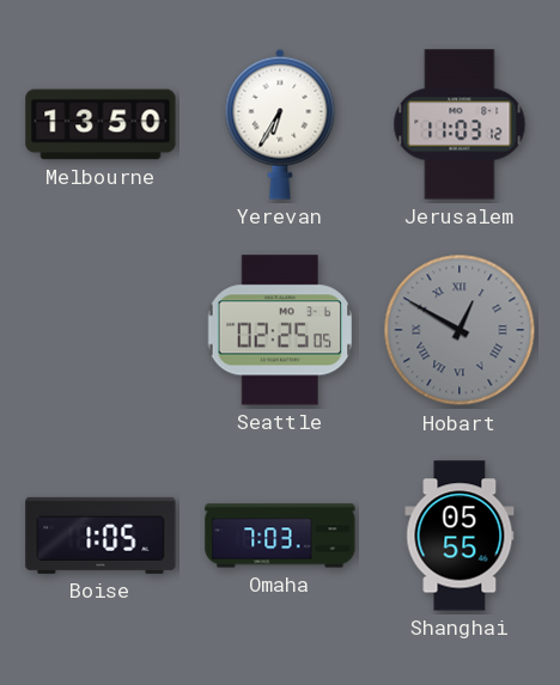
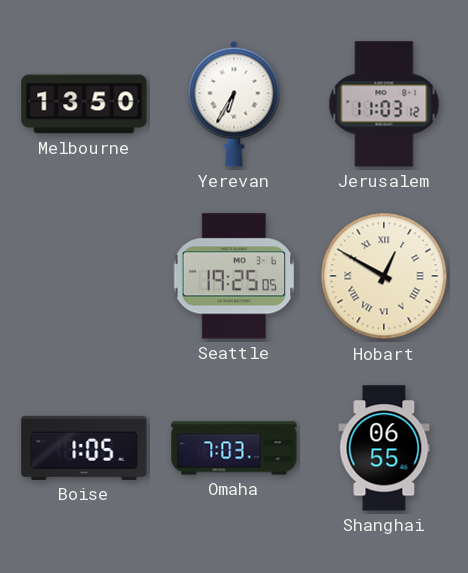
Seattle: 02:25 -> 19:25
Hobart dial: grey -> cream
Shanghai: 05:55 -> 06:55
